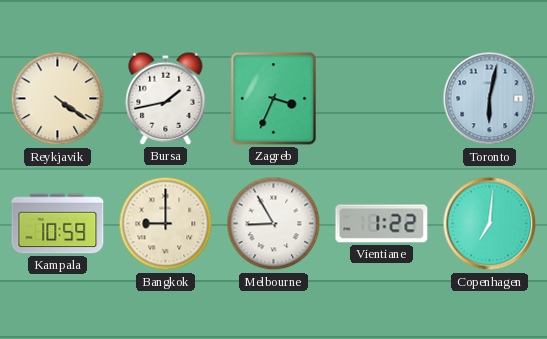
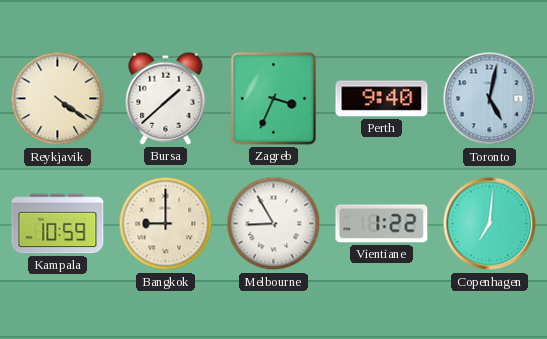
Bursa: 1:43 -> 1:38
Perth: none -> 9:40
Toronto: 6:02 -> 5:02
